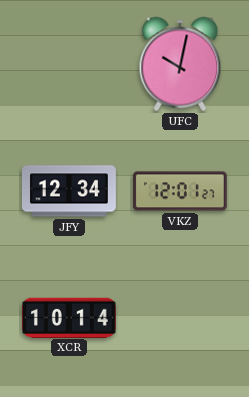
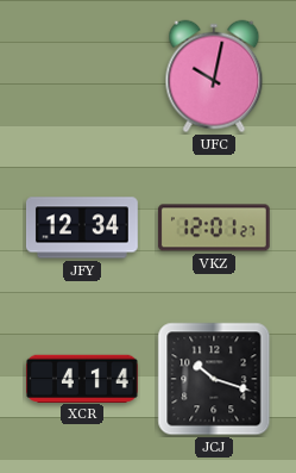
XCR: 10:14 -> 4:14
JCJ: none -> 10:18
